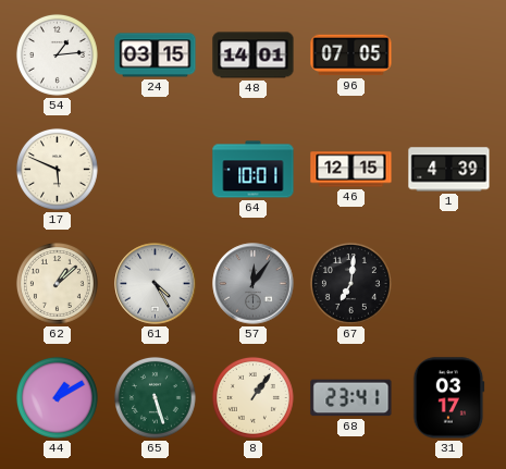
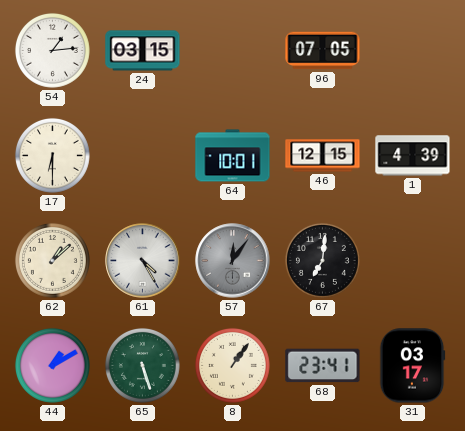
48: 14:01 -> none
17: 5:49 -> 6:30
